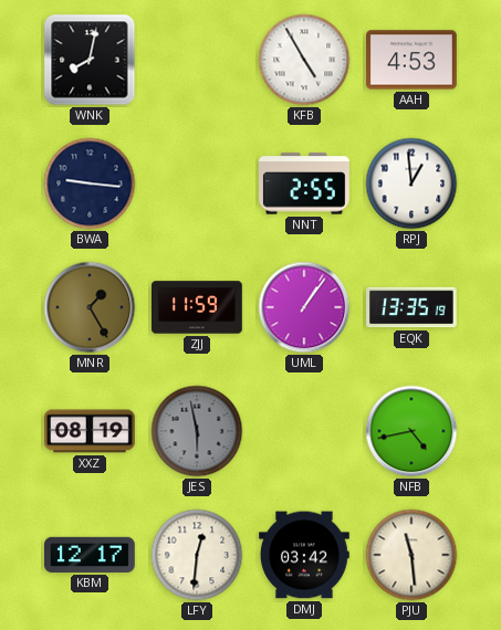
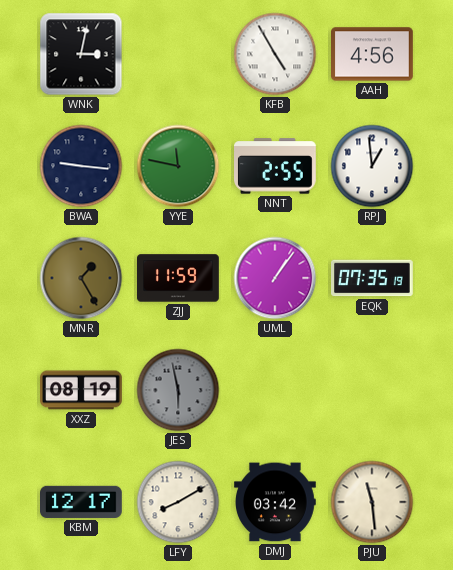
WNK: 8:02 -> 3:02
AAH: 4:53 -> 4:56
YYE: none -> 11:47
EQK: 13:35 -> 07:35
NFB: 4:43 -> none
LFY: 12:31 -> 8:10
